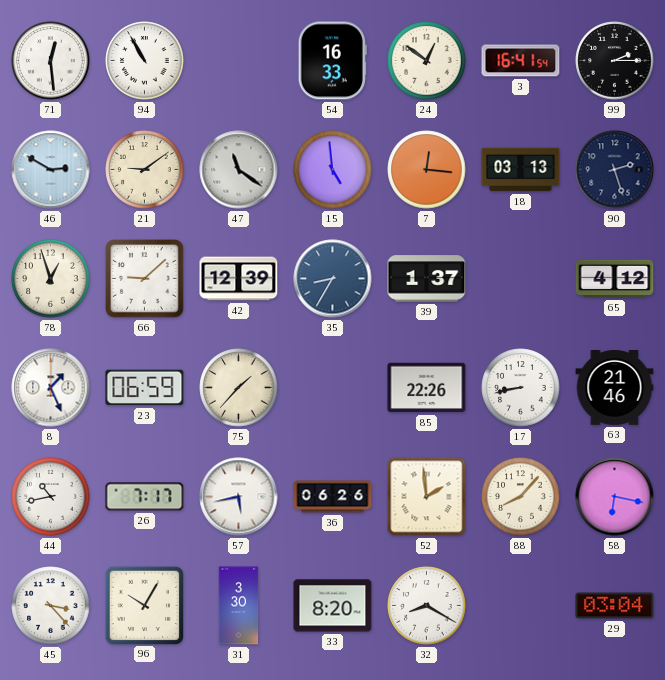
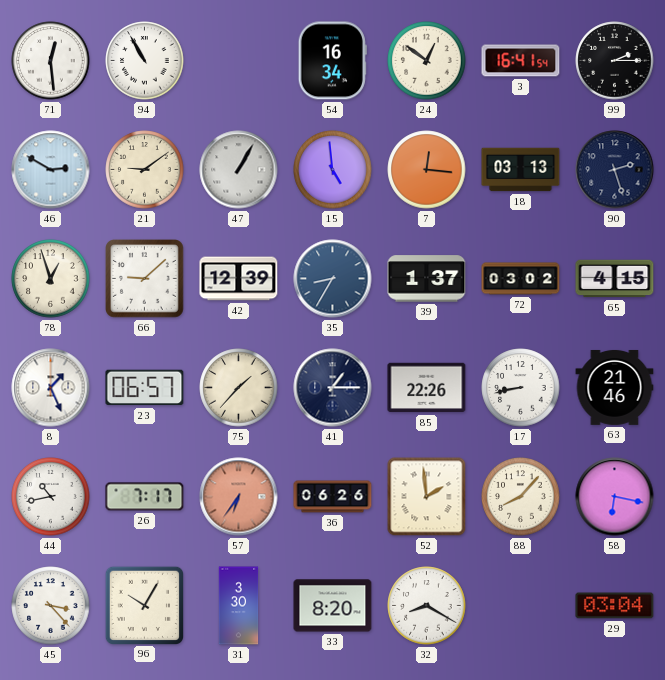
54: 16:33 -> 16:34
47: 11:21 -> 1:05
72: none -> 03:02
65: 4:12 -> 4:15
23: 06:59 -> 06:57
41: none -> 1:15
57: 5:43 -> 6:36
57 dial: white -> salmon
